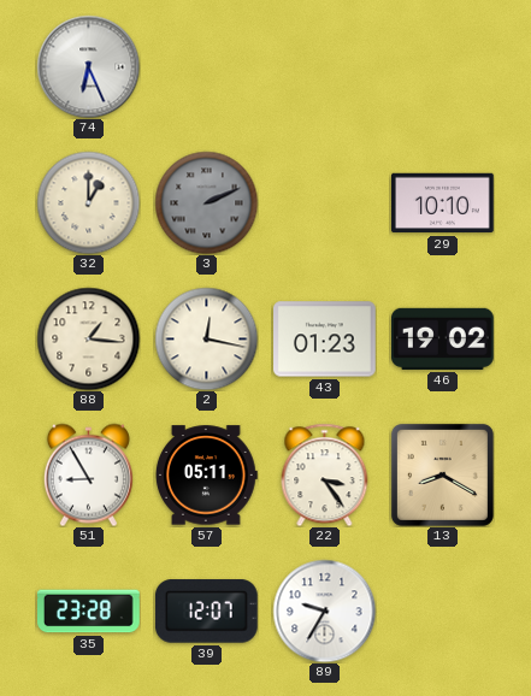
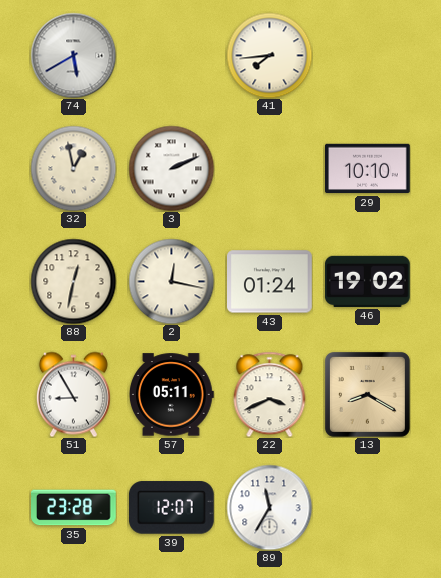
74: 6:26 -> 5:40
41: none -> 7:44
32: 1:00 -> 12:58
3 dial: grey -> white
88: 1:16 -> 12:32
43: 01:23 -> 01:24
22: 3:24 -> 3:41
89: 9:35 -> 11:35
